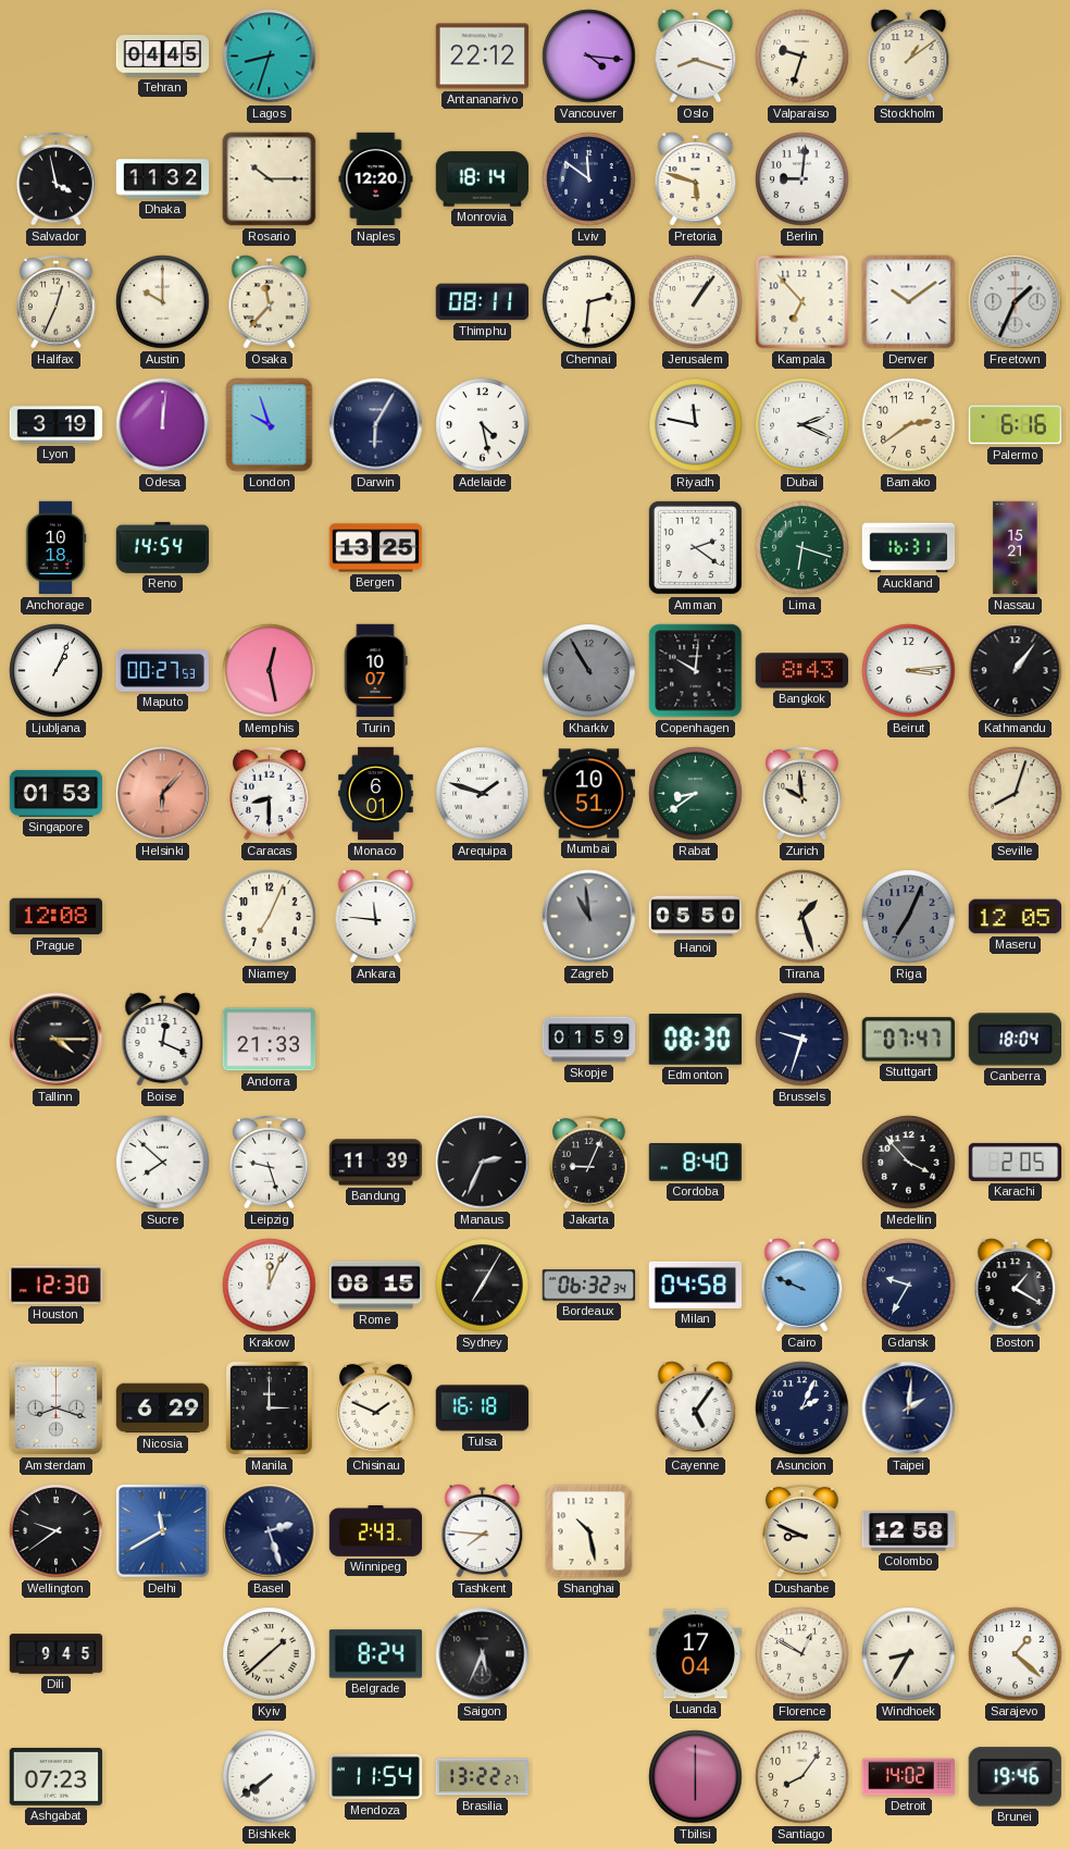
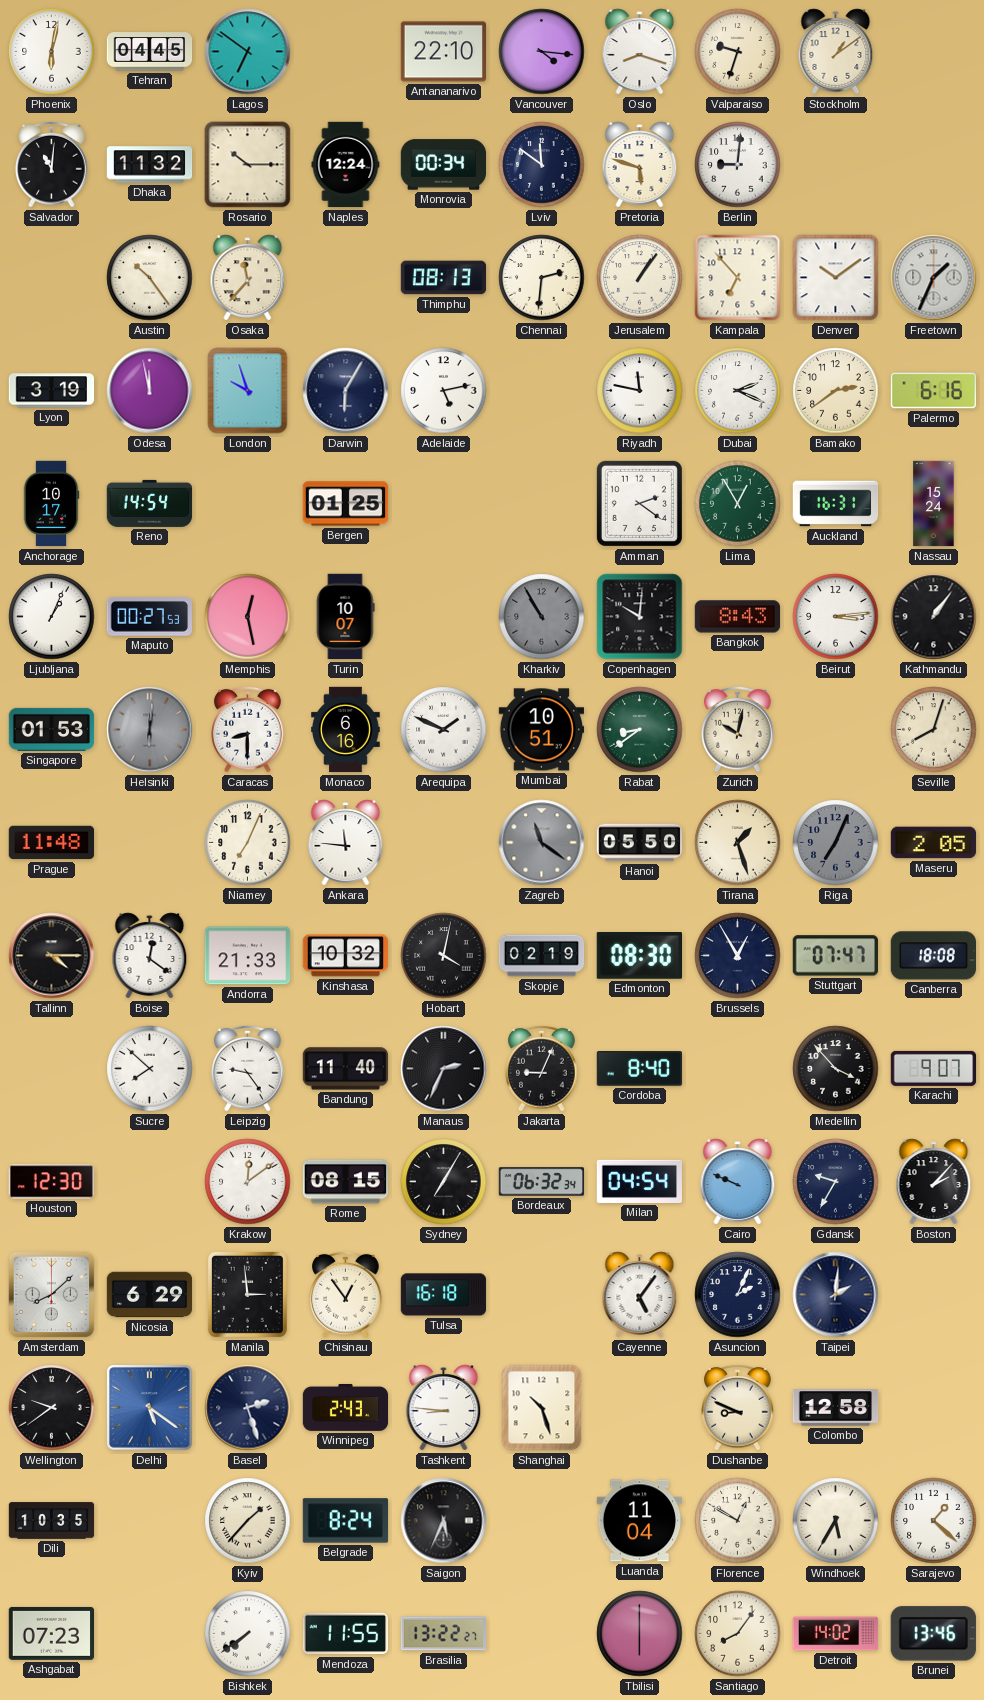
Phoenix: none -> 6:02
Lagos: 8:33 -> 6:51
Antananarivo: 22:12 -> 22:10
Salvador: 3:58 -> 11:01
Naples: 12:20 -> 12:24
Monrovia: 18:14 -> 00:34
Halifax: 12:34 -> none
Austin: 10:00 -> 10:24
Thimphu: 08:11 -> 08:13
Odesa: 12:01 -> 11:58
Adelaide: 4:28 -> 5:13
Anchorage: 10:18 -> 10:17
Bergen: 13:25 -> 01:25
Lima: 6:18 -> 12:55
Nassau: 15:21 -> 15:24
Helsinki: 6:07 -> 6:01
Helsinki dial: salmon -> grey
Monaco: 6:01 -> 6:16
Arequipa: 1:48 -> 1:49
Zurich: 9:59 -> 10:02
Prague: 12:08 -> 11:48
Zagreb: 10:59 -> 11:21
Maseru: 12:05 -> 2:05
Boise: 12:19 -> 12:21
Kinshasa: none -> 10:32
Hobart: none -> 4:02
Skopje: 01:59 -> 02:19
Brussels: 9:33 -> 12:55
Canberra: 18:04 -> 18:08
Leipzig: 9:27 -> 9:24
Bandung: 11:39 -> 11:40
Karachi: 2:05 -> 9:07
Krakow: 12:04 -> 12:09
Milan: 04:58 -> 04:54
Boston: 1:20 -> 2:07
Amsterdam: 8:18 -> 8:08
Manila: 3:00 -> 2:59
Chisinau: 1:49 -> 12:54
Delhi: 11:40 -> 5:21
Tashkent: 7:46 -> 8:46
Shanghai: 10:28 -> 10:27
Dili: 9:45 -> 10:35
Kyiv: 1:38 -> 1:37
Luanda: 17:04 -> 11:04
Windhoek: 8:35 -> 5:35
Mendoza: 11:54 -> 11:55
Brunei: 19:46 -> 13:46
